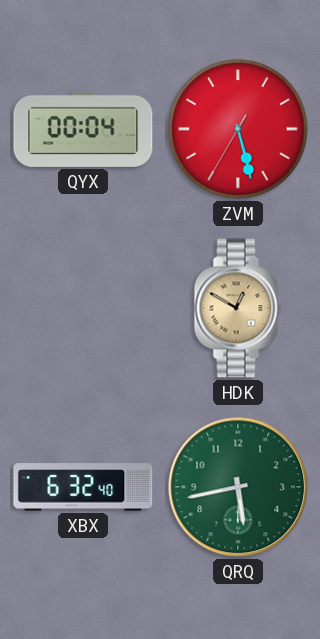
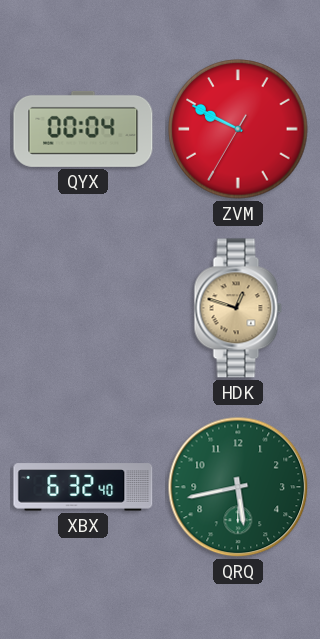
ZVM: 5:27 -> 9:49
HDK: 12:50 -> 12:48
